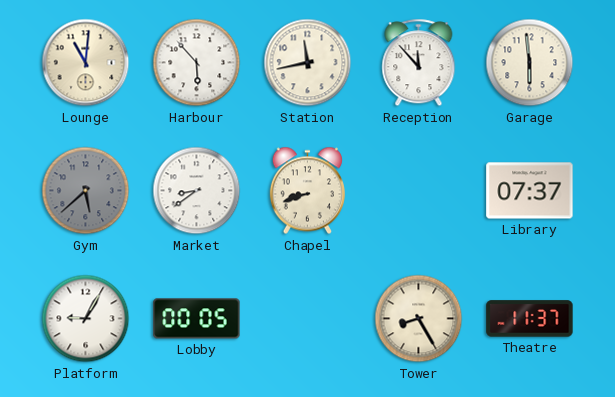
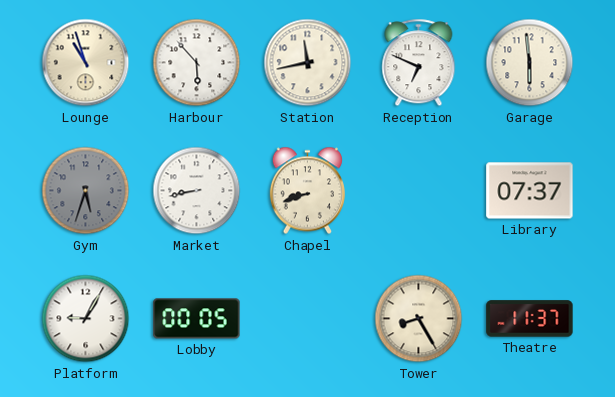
Lounge: 11:01 -> 10:57
Reception: 11:53 -> 6:49
Gym: 5:38 -> 5:33
Market: 8:39 -> 8:43
